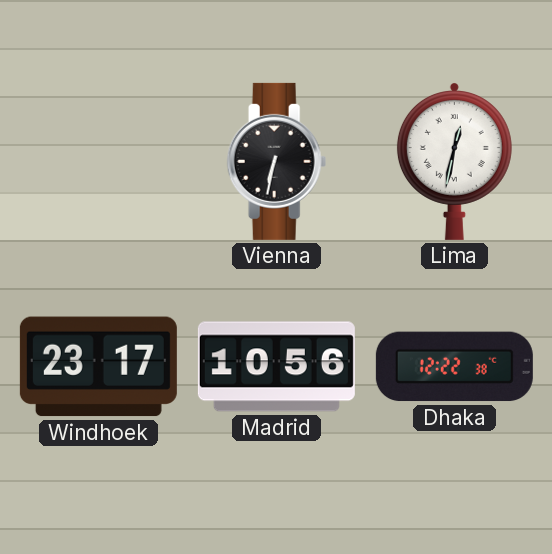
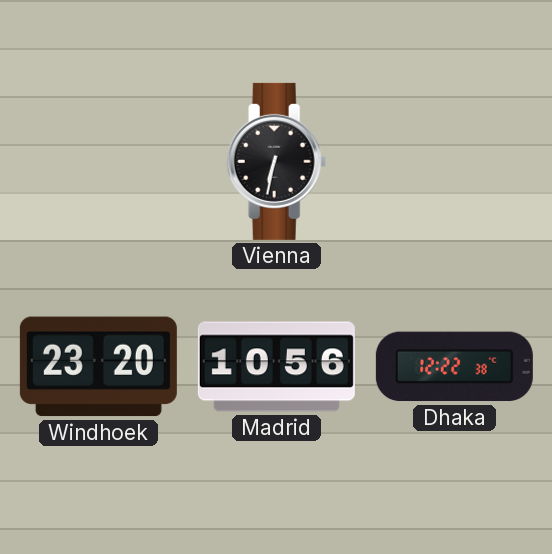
Lima: 12:32 -> none
Windhoek: 23:17 -> 23:20
